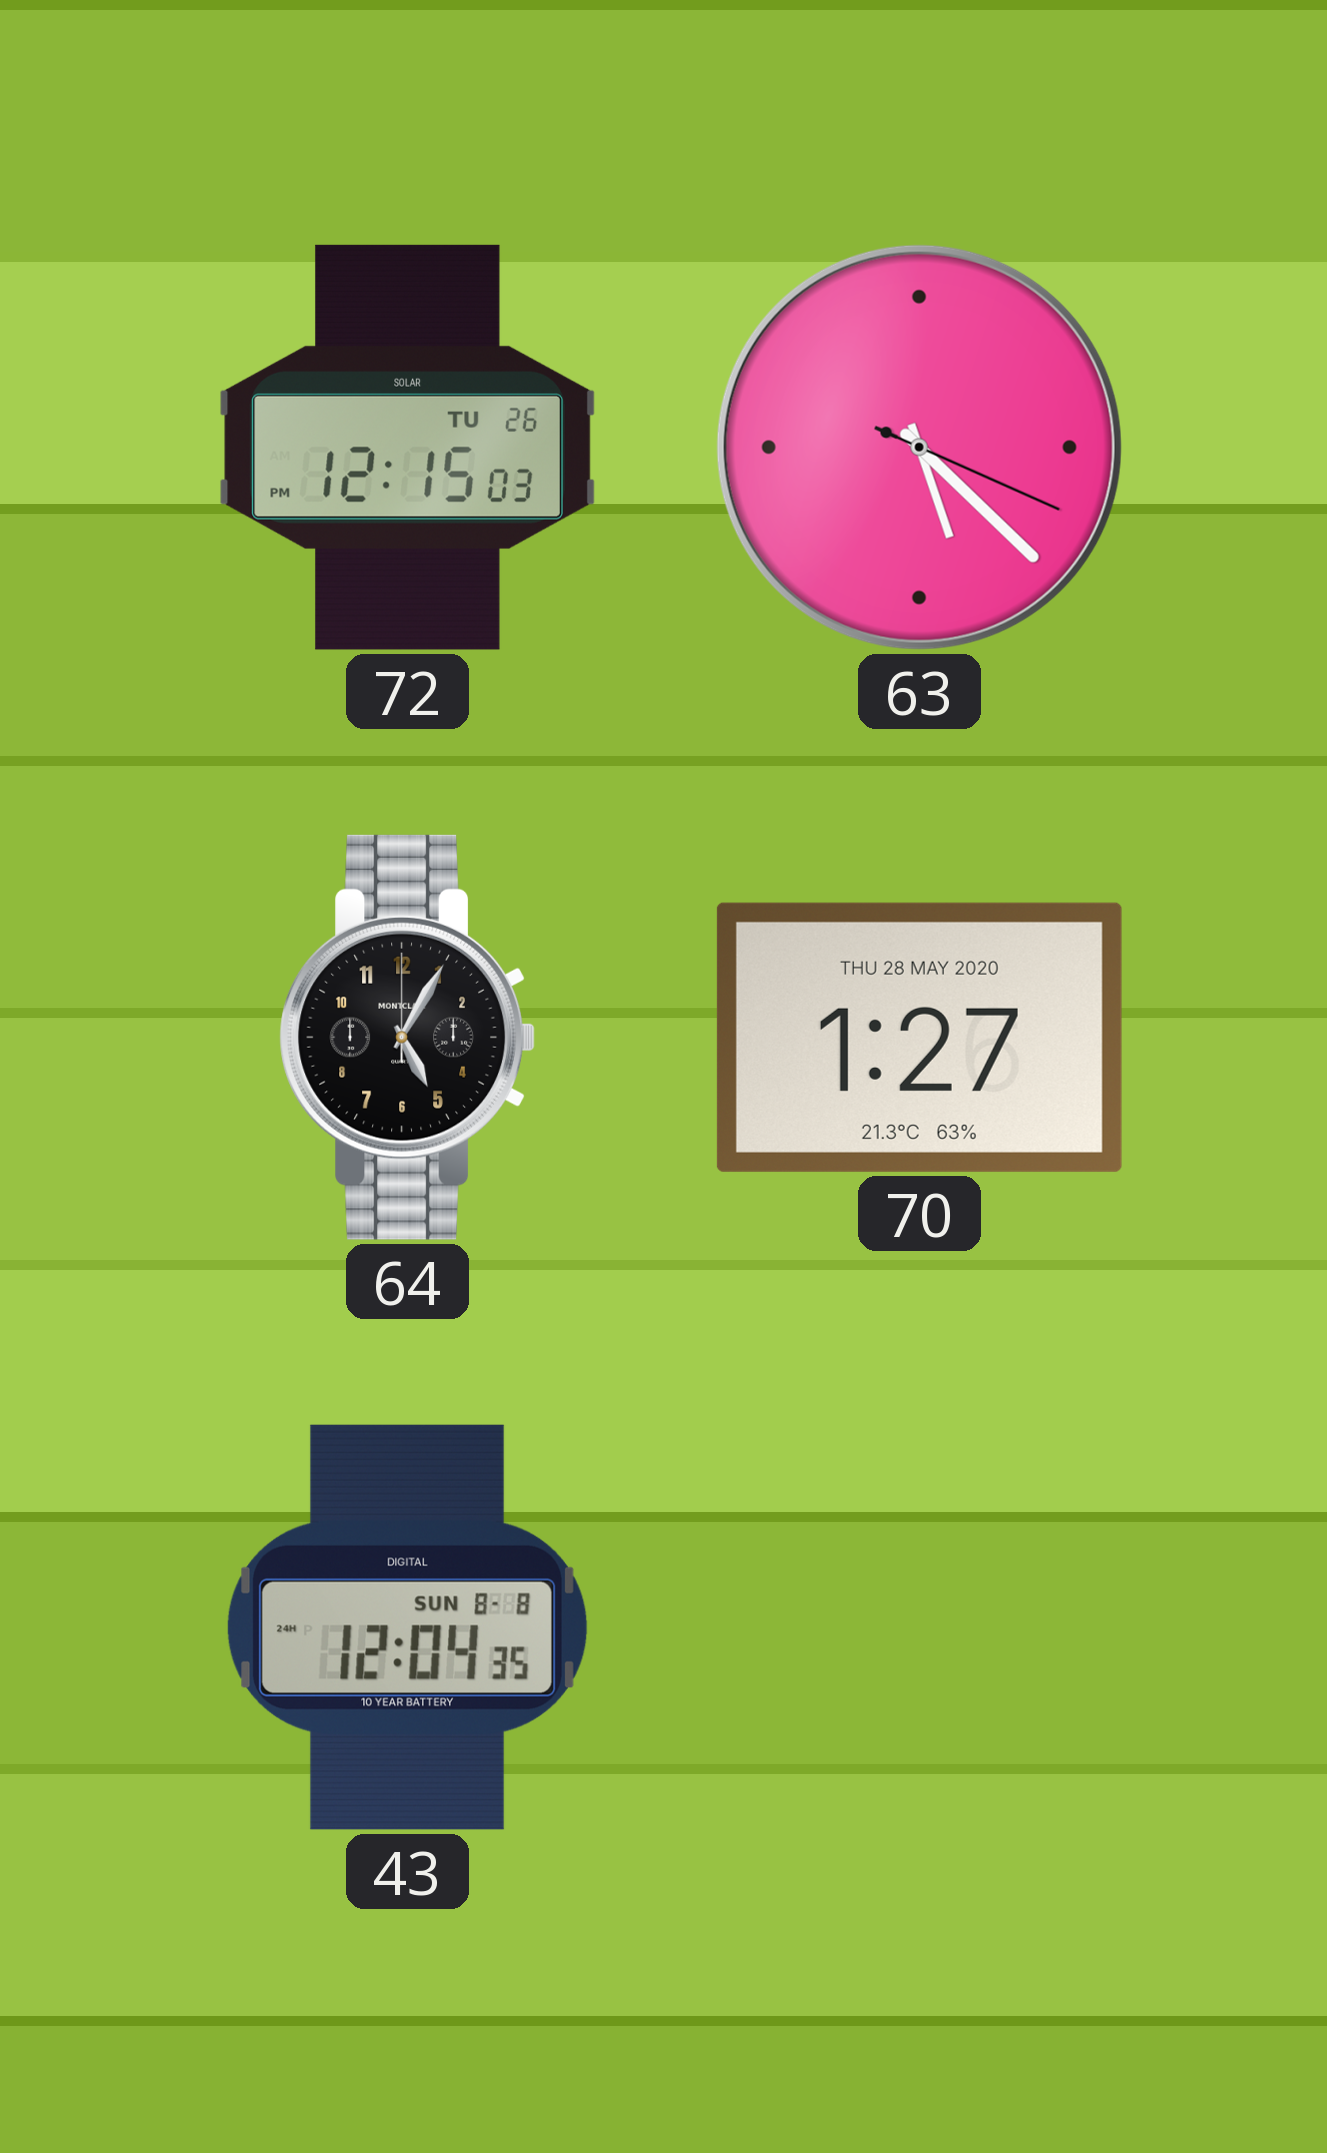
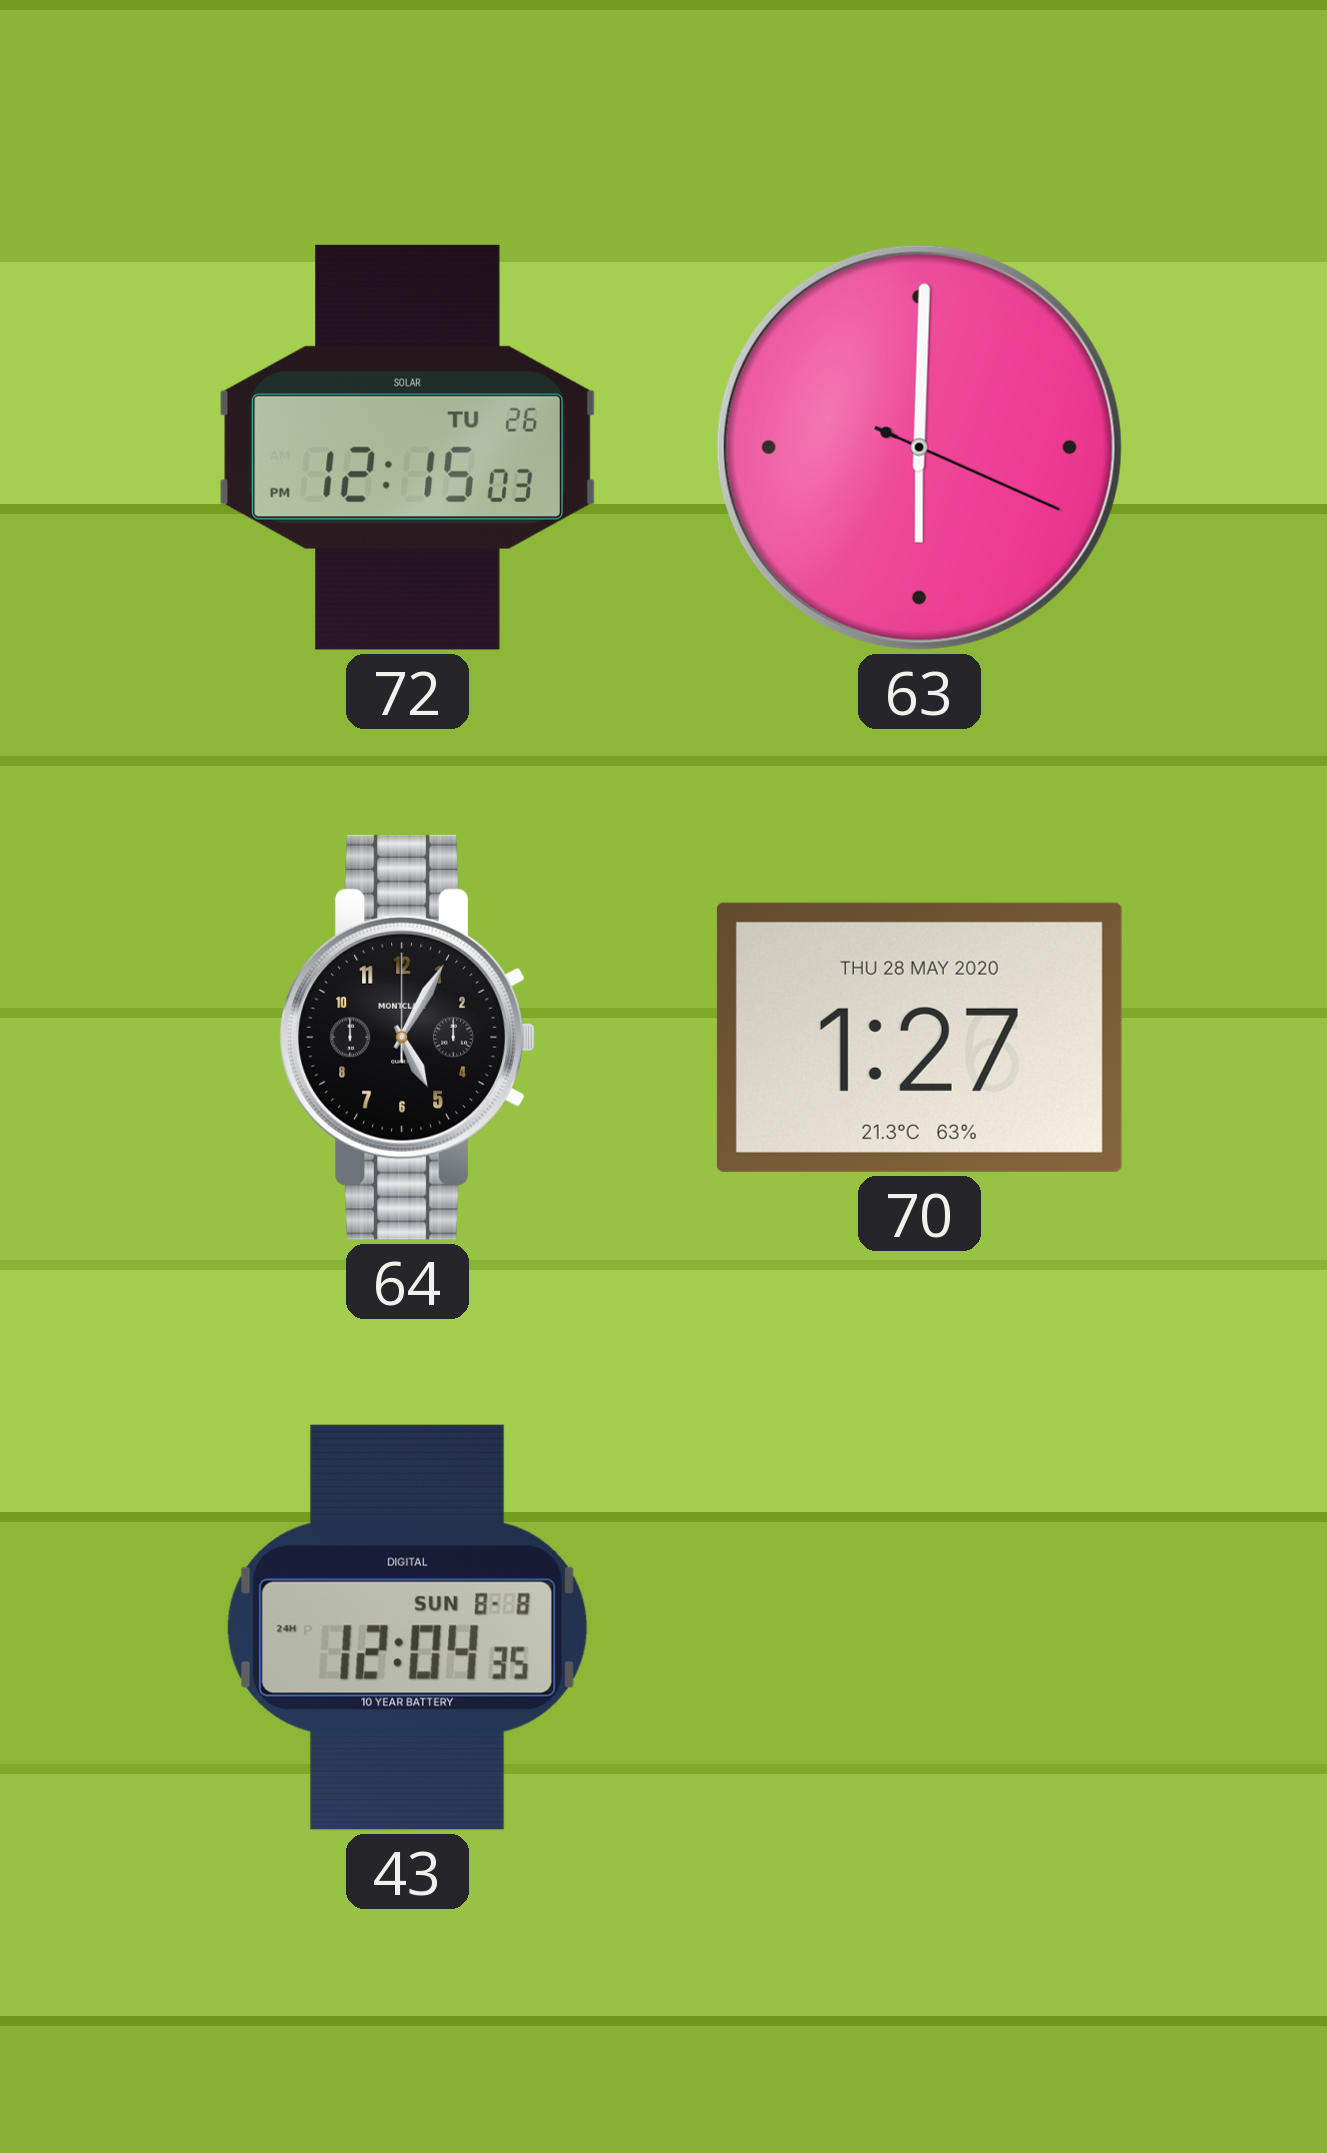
63: 5:22 -> 6:00
